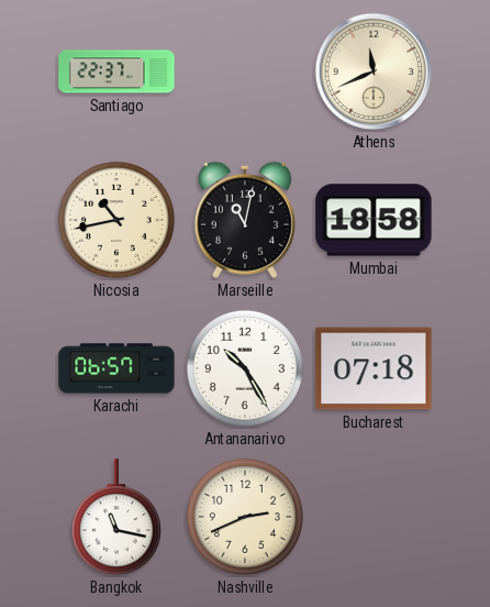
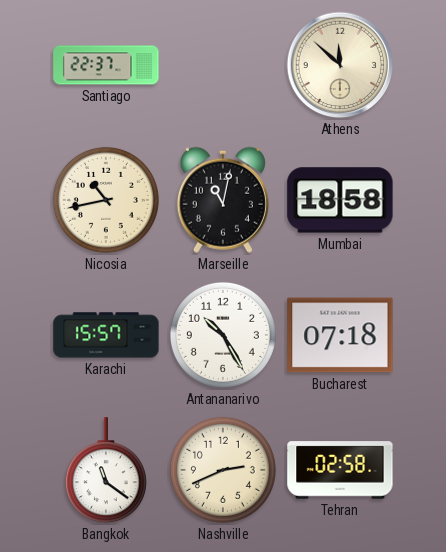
Athens: 11:41 -> 11:52
Karachi: 06:57 -> 15:57
Bangkok: 11:17 -> 11:21
Tehran: none -> 02:58
